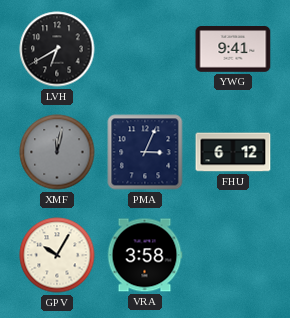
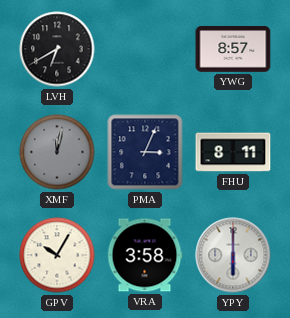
YWG: 9:41 -> 8:57
FHU: 6:12 -> 8:11
YPY: none -> 6:00
